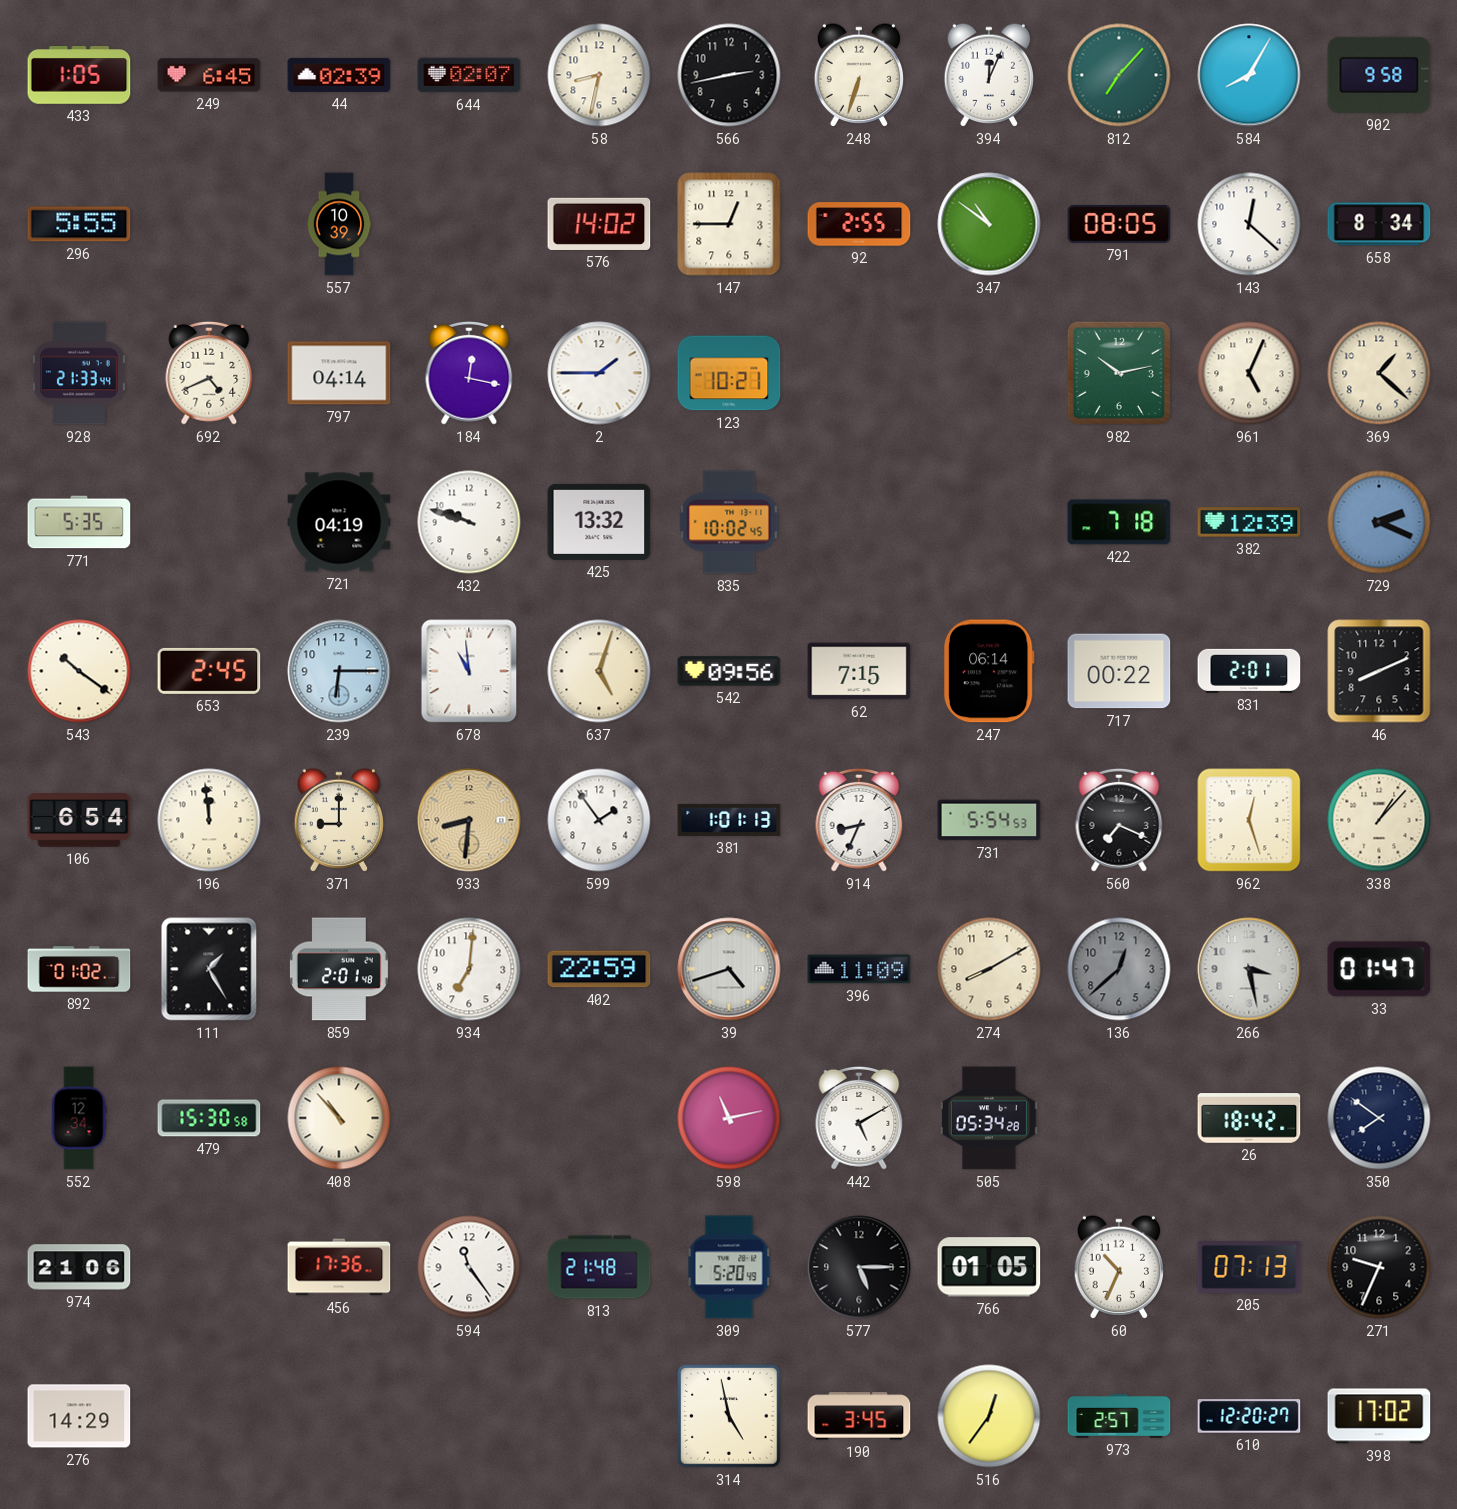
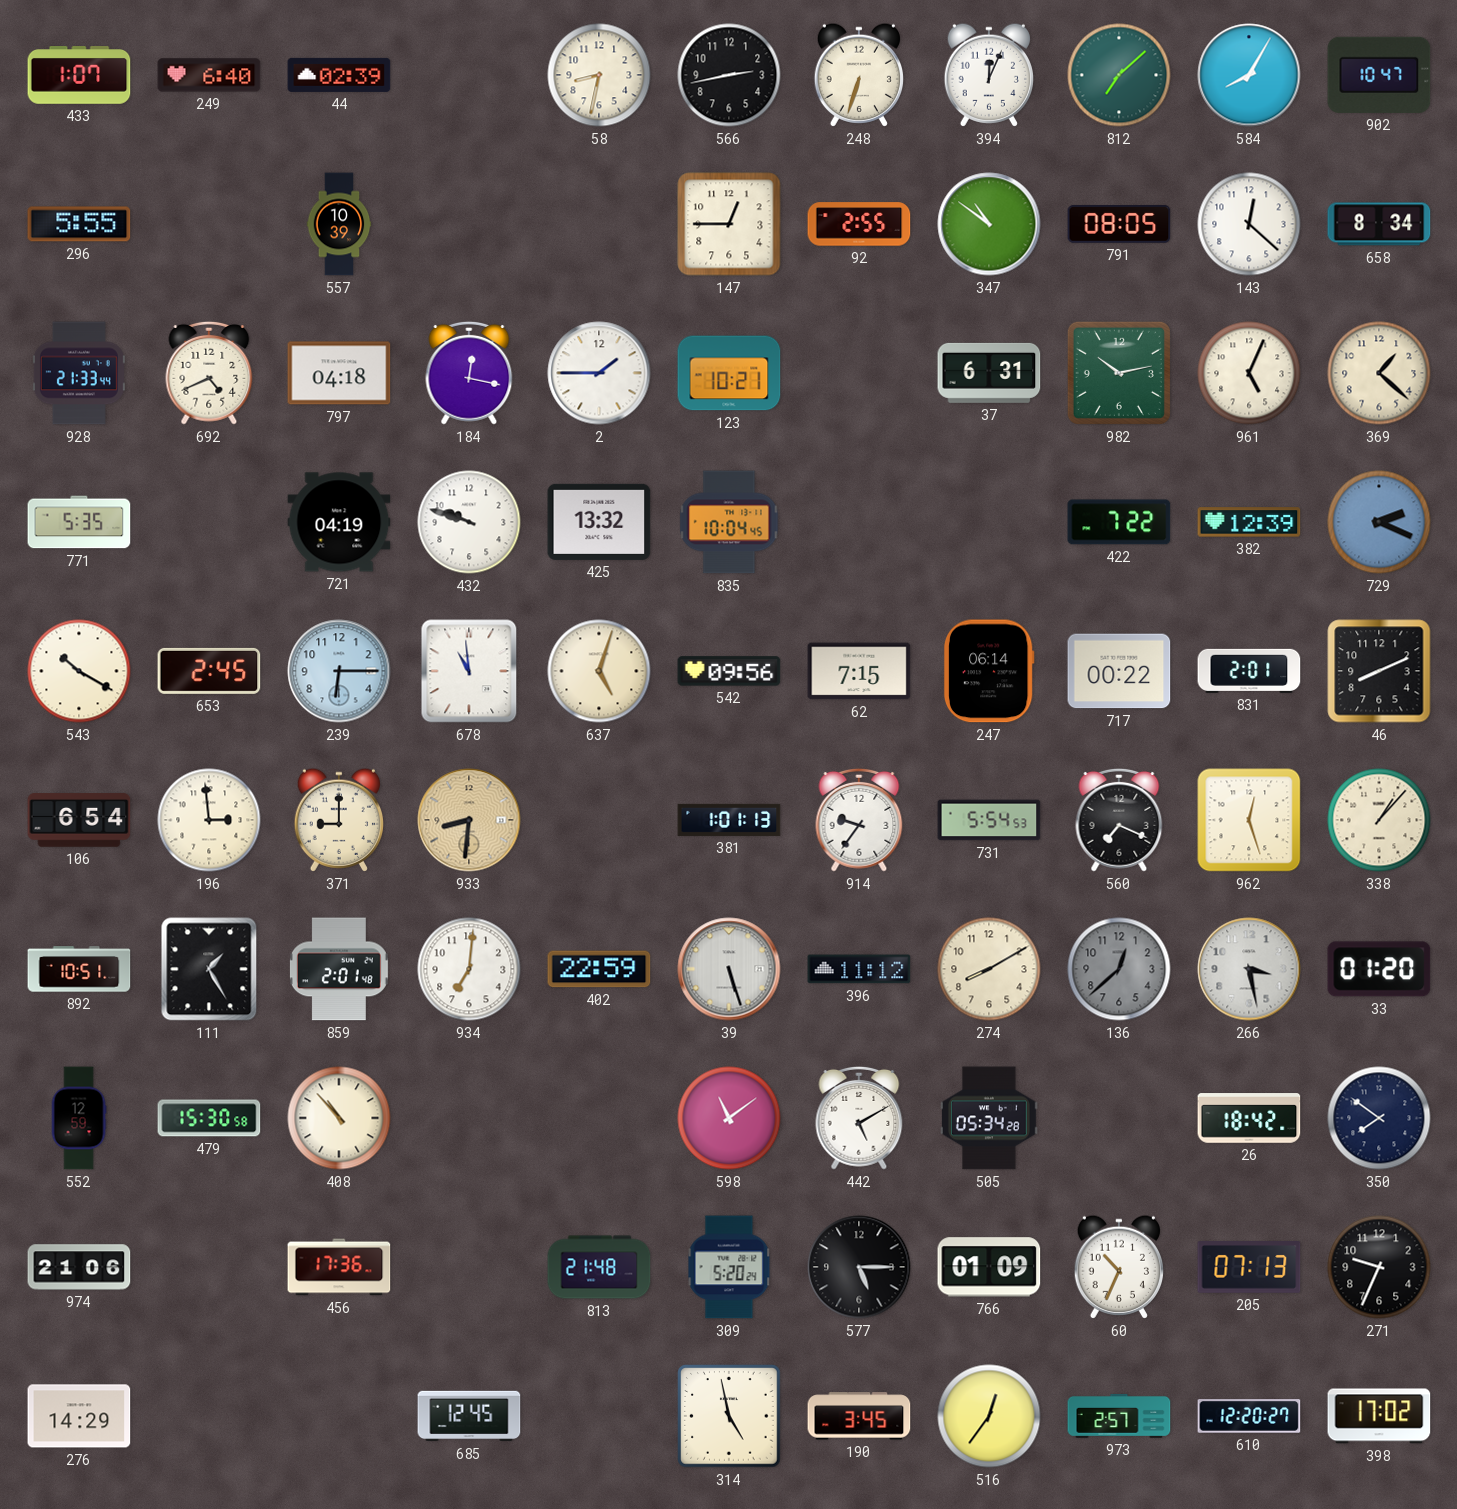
433: 1:05 -> 1:07
249: 6:45 -> 6:40
644: 02:07 -> none
812: 7:07 -> 7:08
902: 9:58 -> 10:47
576: 14:02 -> none
797: 04:14 -> 04:18
37: none -> 6:31
835: 10:02 -> 10:04
422: 7:18 -> 7:22
543: 10:21 -> 10:20
196: 11:59 -> 2:59
599: 1:54 -> none
914: 8:34 -> 9:36
892: 01:02 -> 10:51
39: 4:42 -> 5:27
396: 11:09 -> 11:12
33: 01:47 -> 01:20
552: 12:34 -> 12:59
598: 11:13 -> 11:09
594: 11:24 -> none
309: 5:20:49 -> 5:20:24
766: 01:05 -> 01:09
685: none -> 12:45
